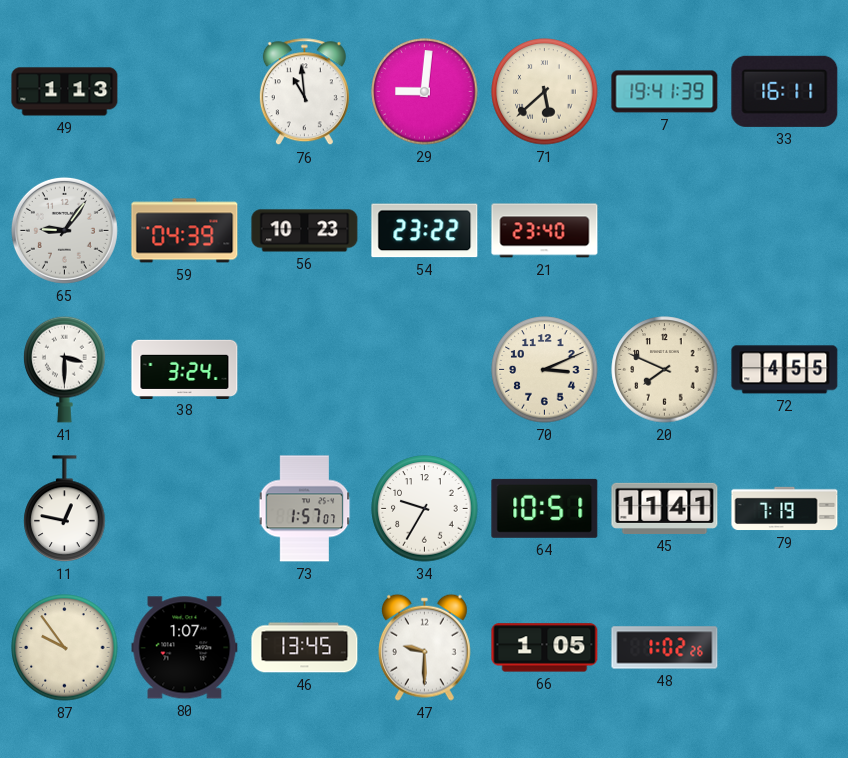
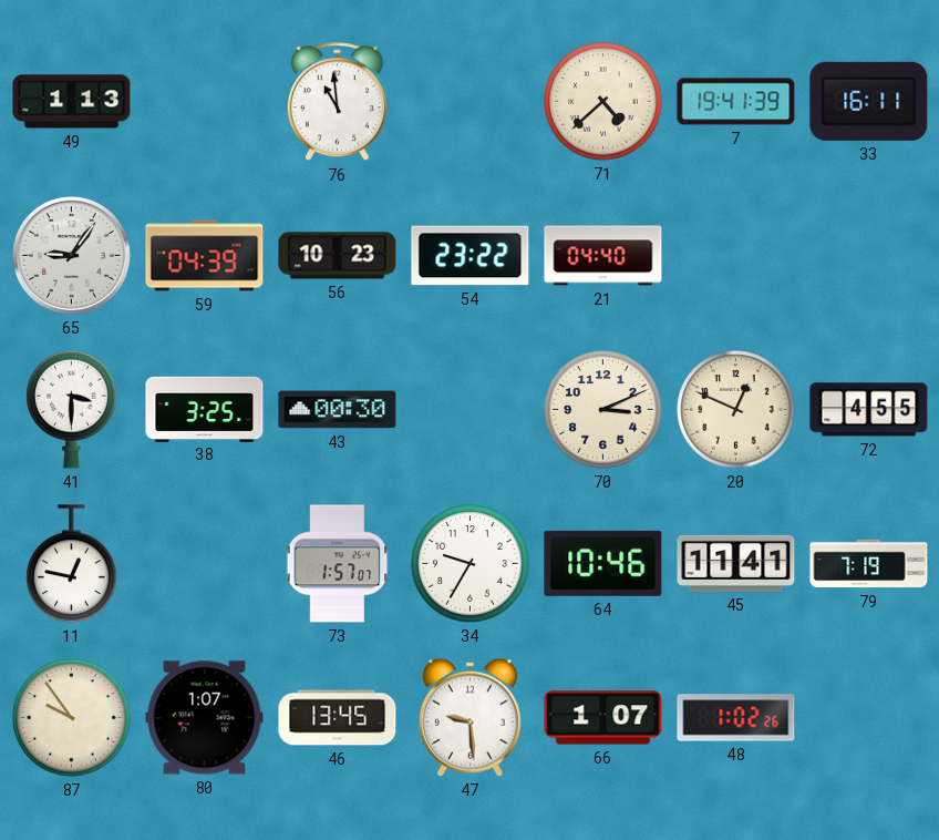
29: 9:01 -> none
71: 5:38 -> 4:38
21: 23:40 -> 04:40
38: 3:24 -> 3:25
43: none -> 00:30
20: 7:49 -> 12:49
64: 10:51 -> 10:46
47: 9:30 -> 9:29
66: 1:05 -> 1:07
